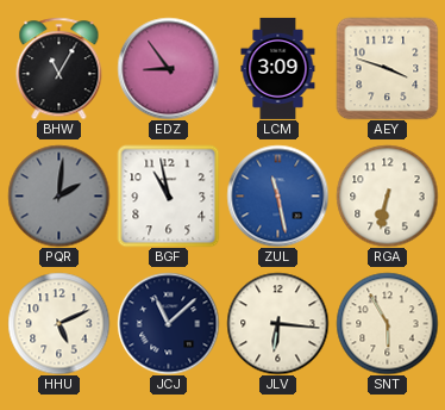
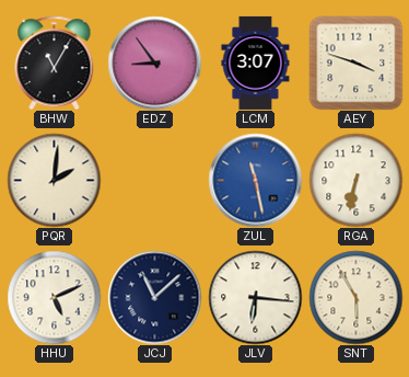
LCM: 3:09 -> 3:07
PQR dial: grey -> cream
BGF: 10:58 -> none
